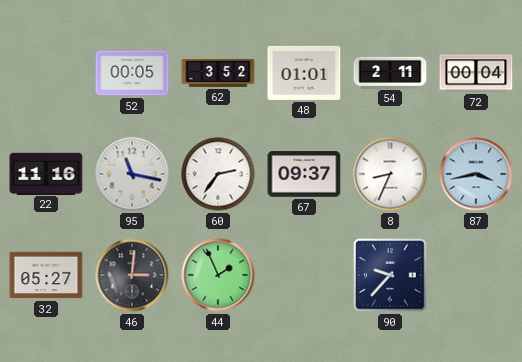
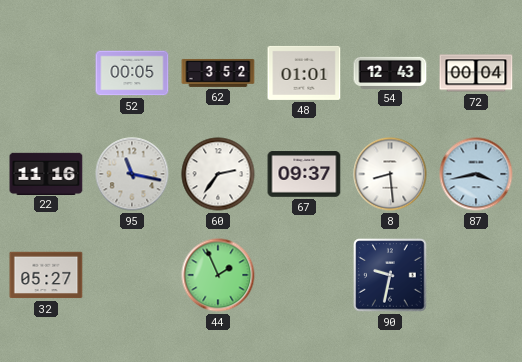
54: 2:11 -> 12:43
8: 8:34 -> 8:29
46: 3:01 -> none
90: 9:37 -> 9:32
